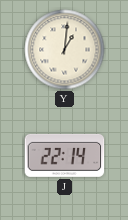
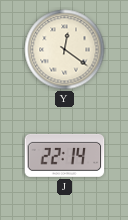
Y: 1:01 -> 12:21
